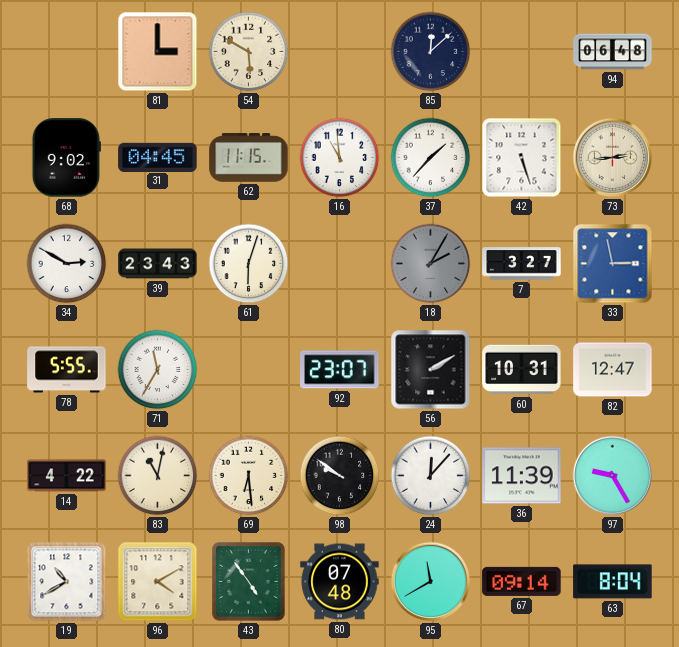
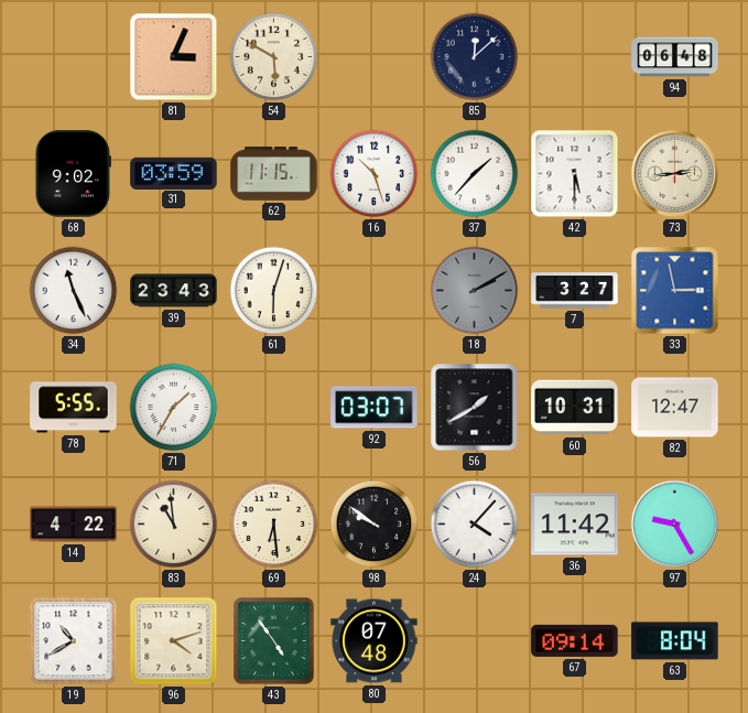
81: 3:00 -> 3:04
31: 04:45 -> 03:59
16: 10:59 -> 10:27
42: 5:27 -> 5:30
34: 2:50 -> 11:26
18: 2:05 -> 2:10
71: 11:35 -> 1:35
92: 23:07 -> 03:07
56: 2:10 -> 1:40
83: 11:02 -> 10:59
24: 12:07 -> 4:07
36: 11:39 -> 11:42
96: 4:10 -> 4:12
95: 11:40 -> none
